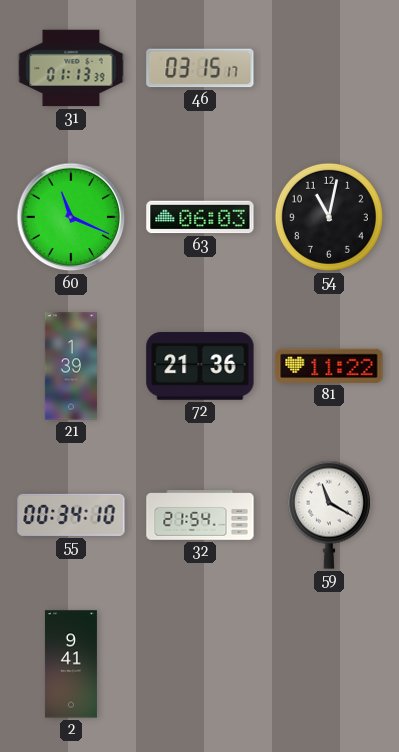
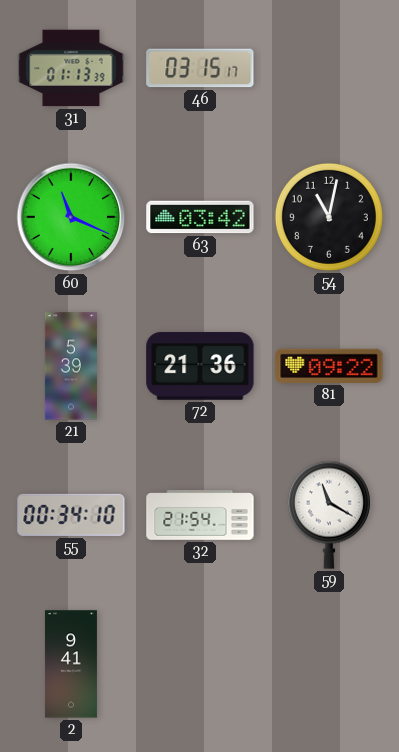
63: 06:03 -> 03:42
21: 1:39 -> 5:39
81: 11:22 -> 09:22
